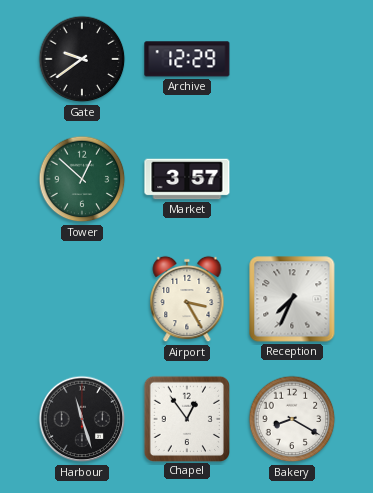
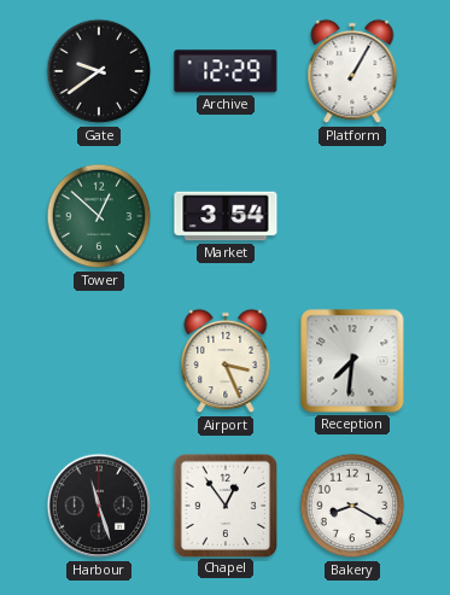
Platform: none -> 1:05
Market: 3:57 -> 3:54
Airport: 3:25 -> 3:26
Reception: 7:34 -> 7:31
